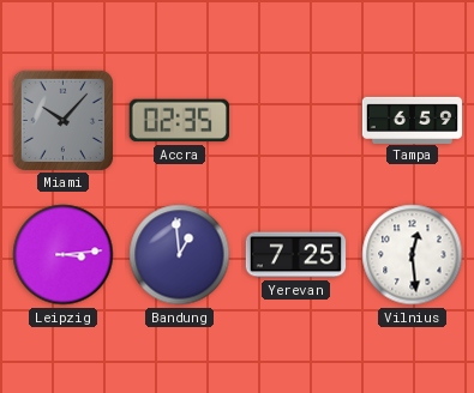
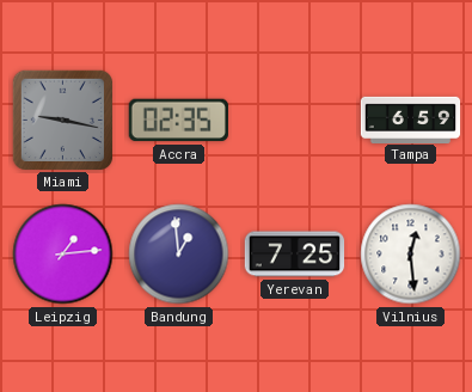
Miami: 10:07 -> 9:17
Leipzig: 3:14 -> 1:14
